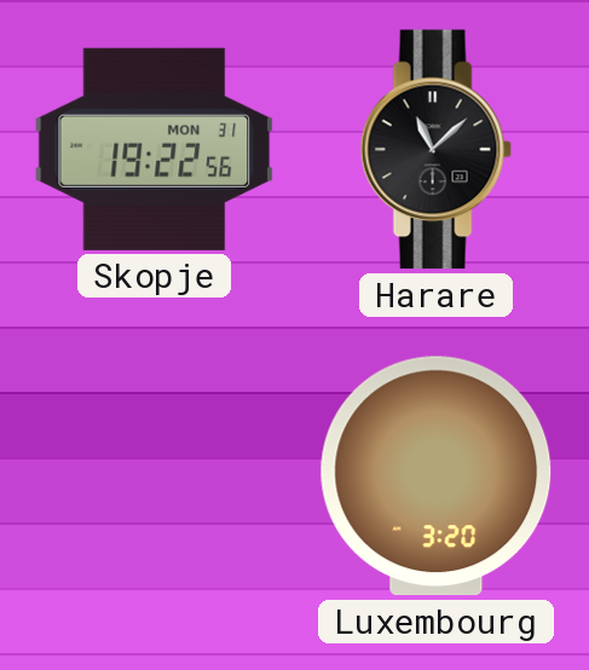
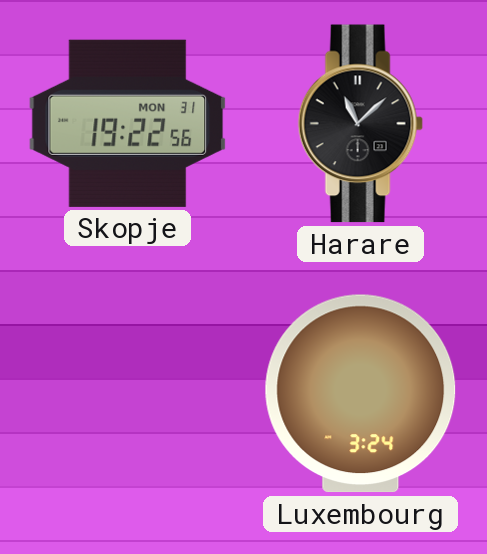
Luxembourg: 3:20 -> 3:24
